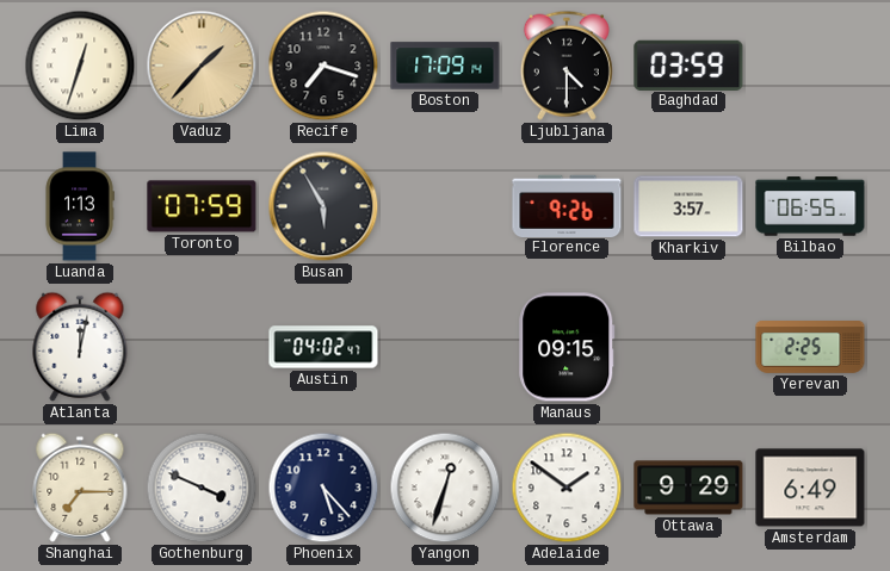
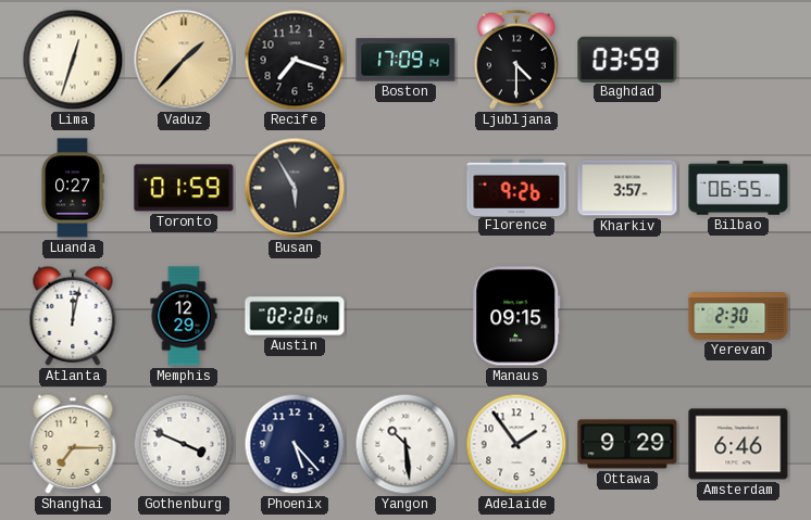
Luanda: 1:13 -> 0:27
Toronto: 07:59 -> 01:59
Memphis: none -> 12:29
Austin: 04:02 -> 02:20
Yerevan: 2:25 -> 2:30
Yangon: 12:33 -> 10:29
Adelaide: 1:51 -> 1:54
Amsterdam: 6:49 -> 6:46
